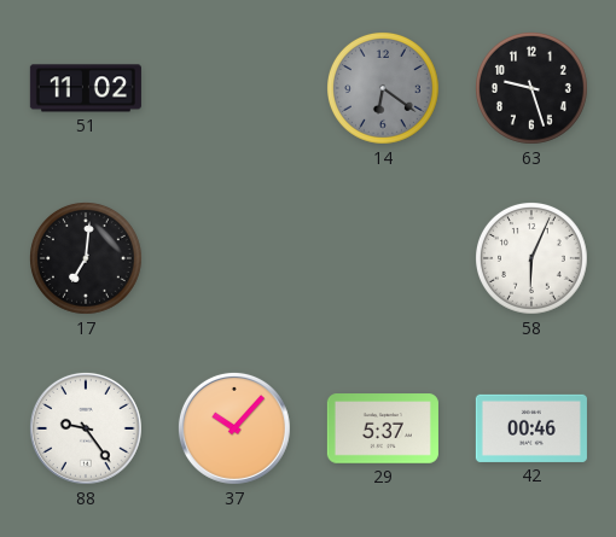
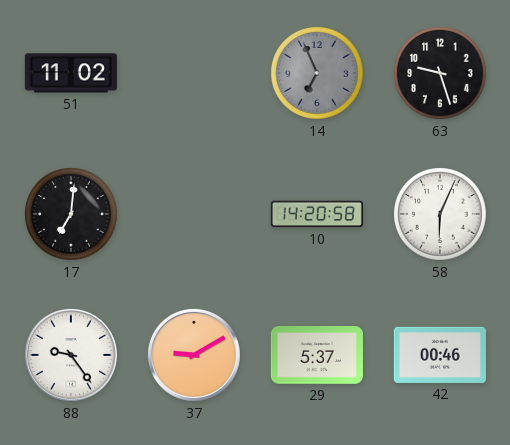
14: 6:21 -> 6:56
10: none -> 14:20
37: 10:07 -> 9:10
